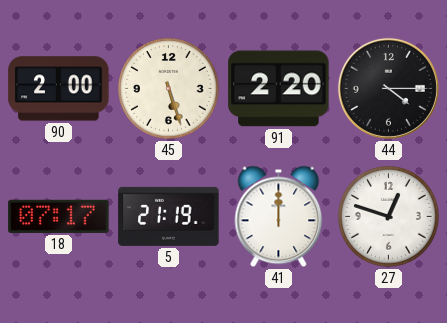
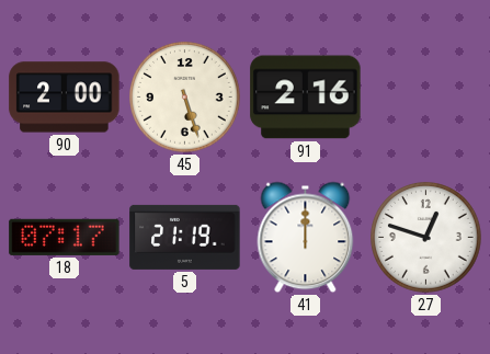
91: 2:20 -> 2:16
44: 4:15 -> none
